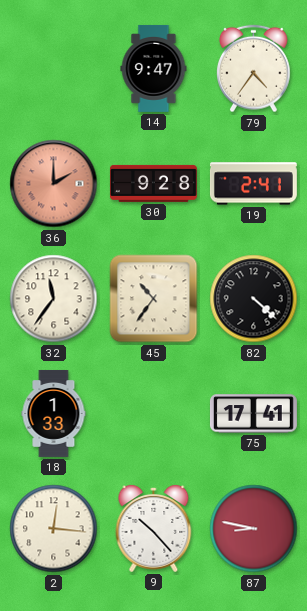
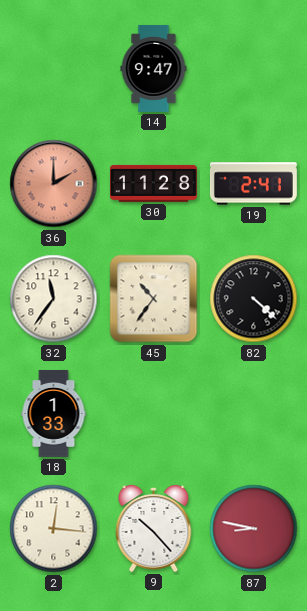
79: 4:36 -> none
30: 9:28 -> 11:28
75: 17:41 -> none
